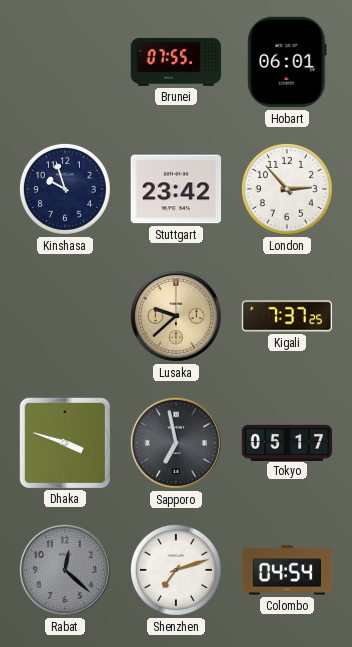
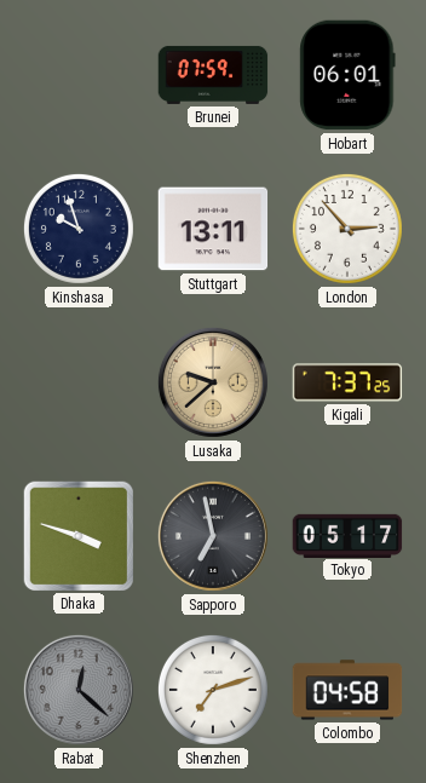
Brunei: 07:55 -> 07:59
Stuttgart: 23:42 -> 13:11
Colombo: 04:54 -> 04:58
